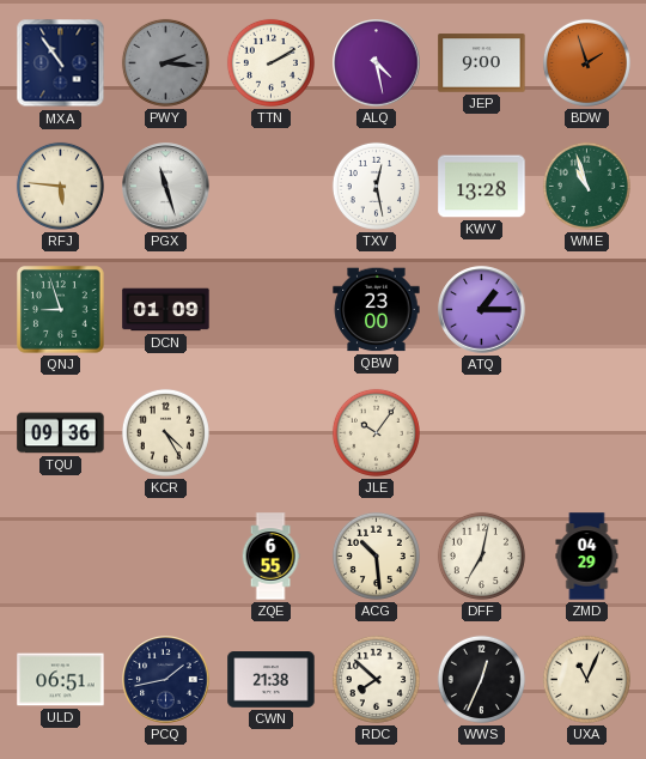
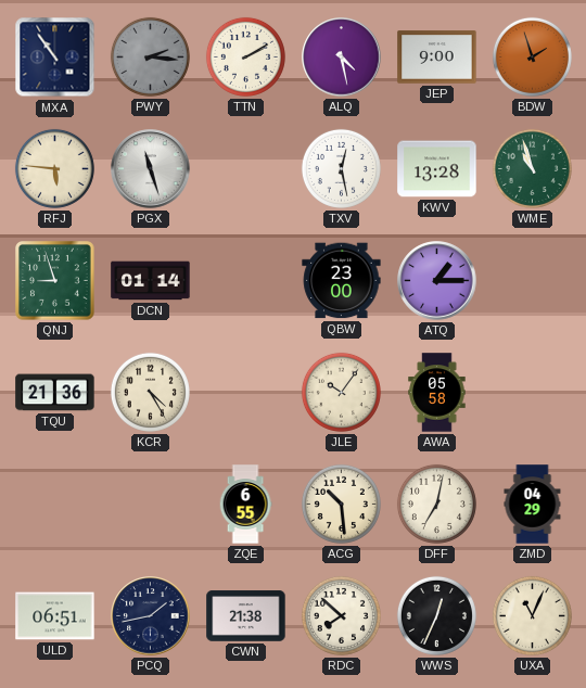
DCN: 01:09 -> 01:14
TQU: 09:36 -> 21:36
AWA: none -> 05:58
